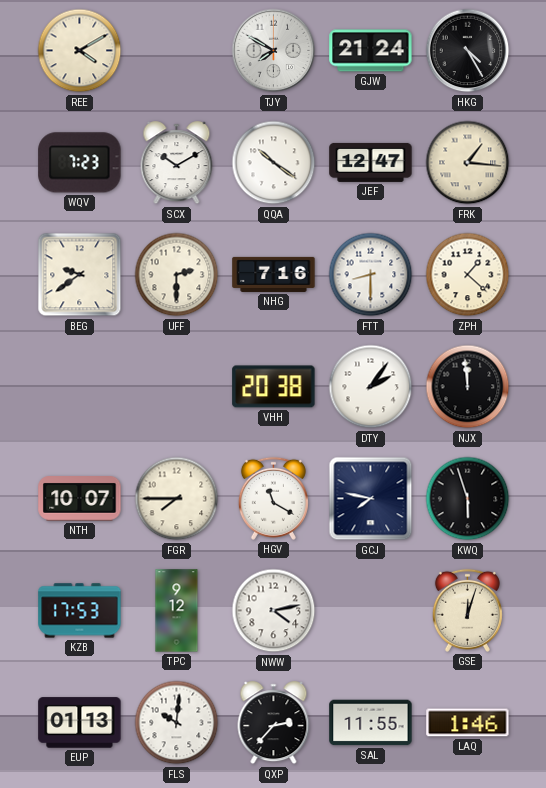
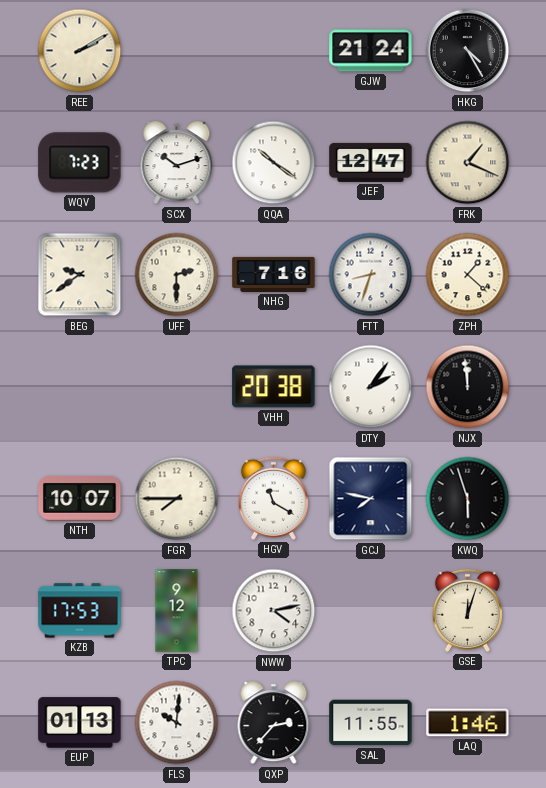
REE: 4:10 -> 2:10
TJY: 7:50 -> none
SCX: 10:10 -> 10:12
FRK: 1:16 -> 1:19
FTT: 8:30 -> 8:33
